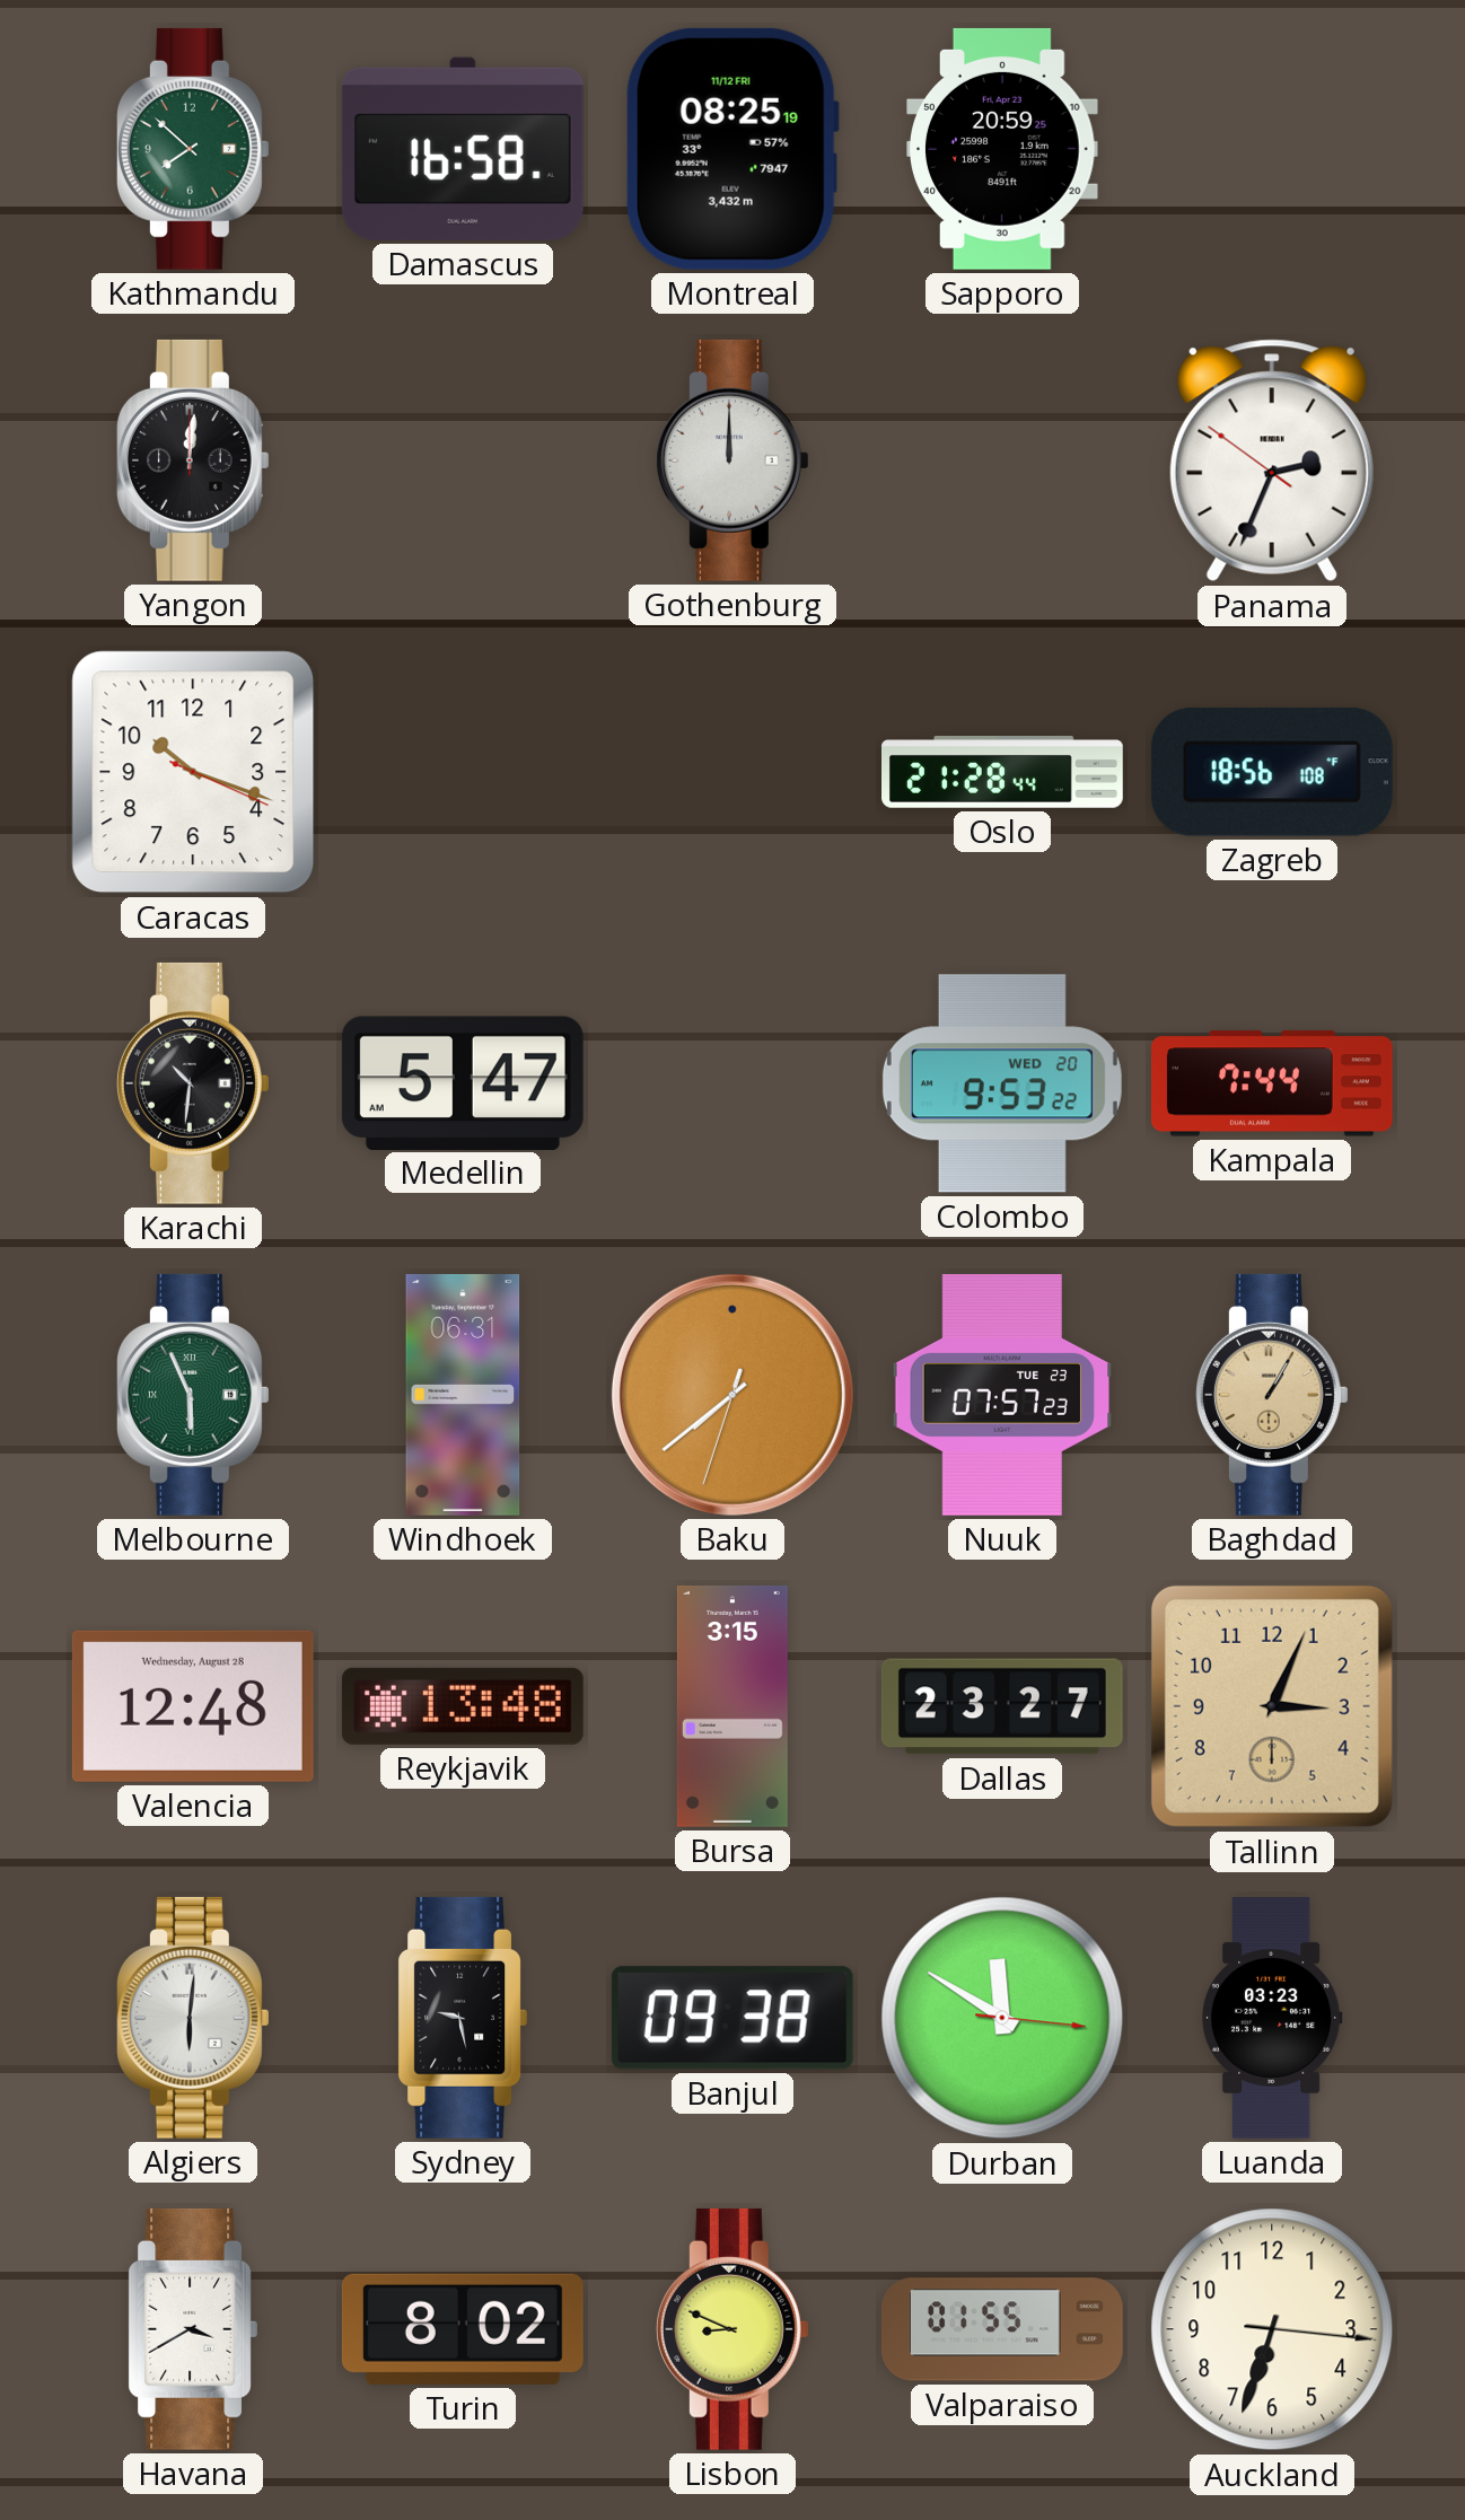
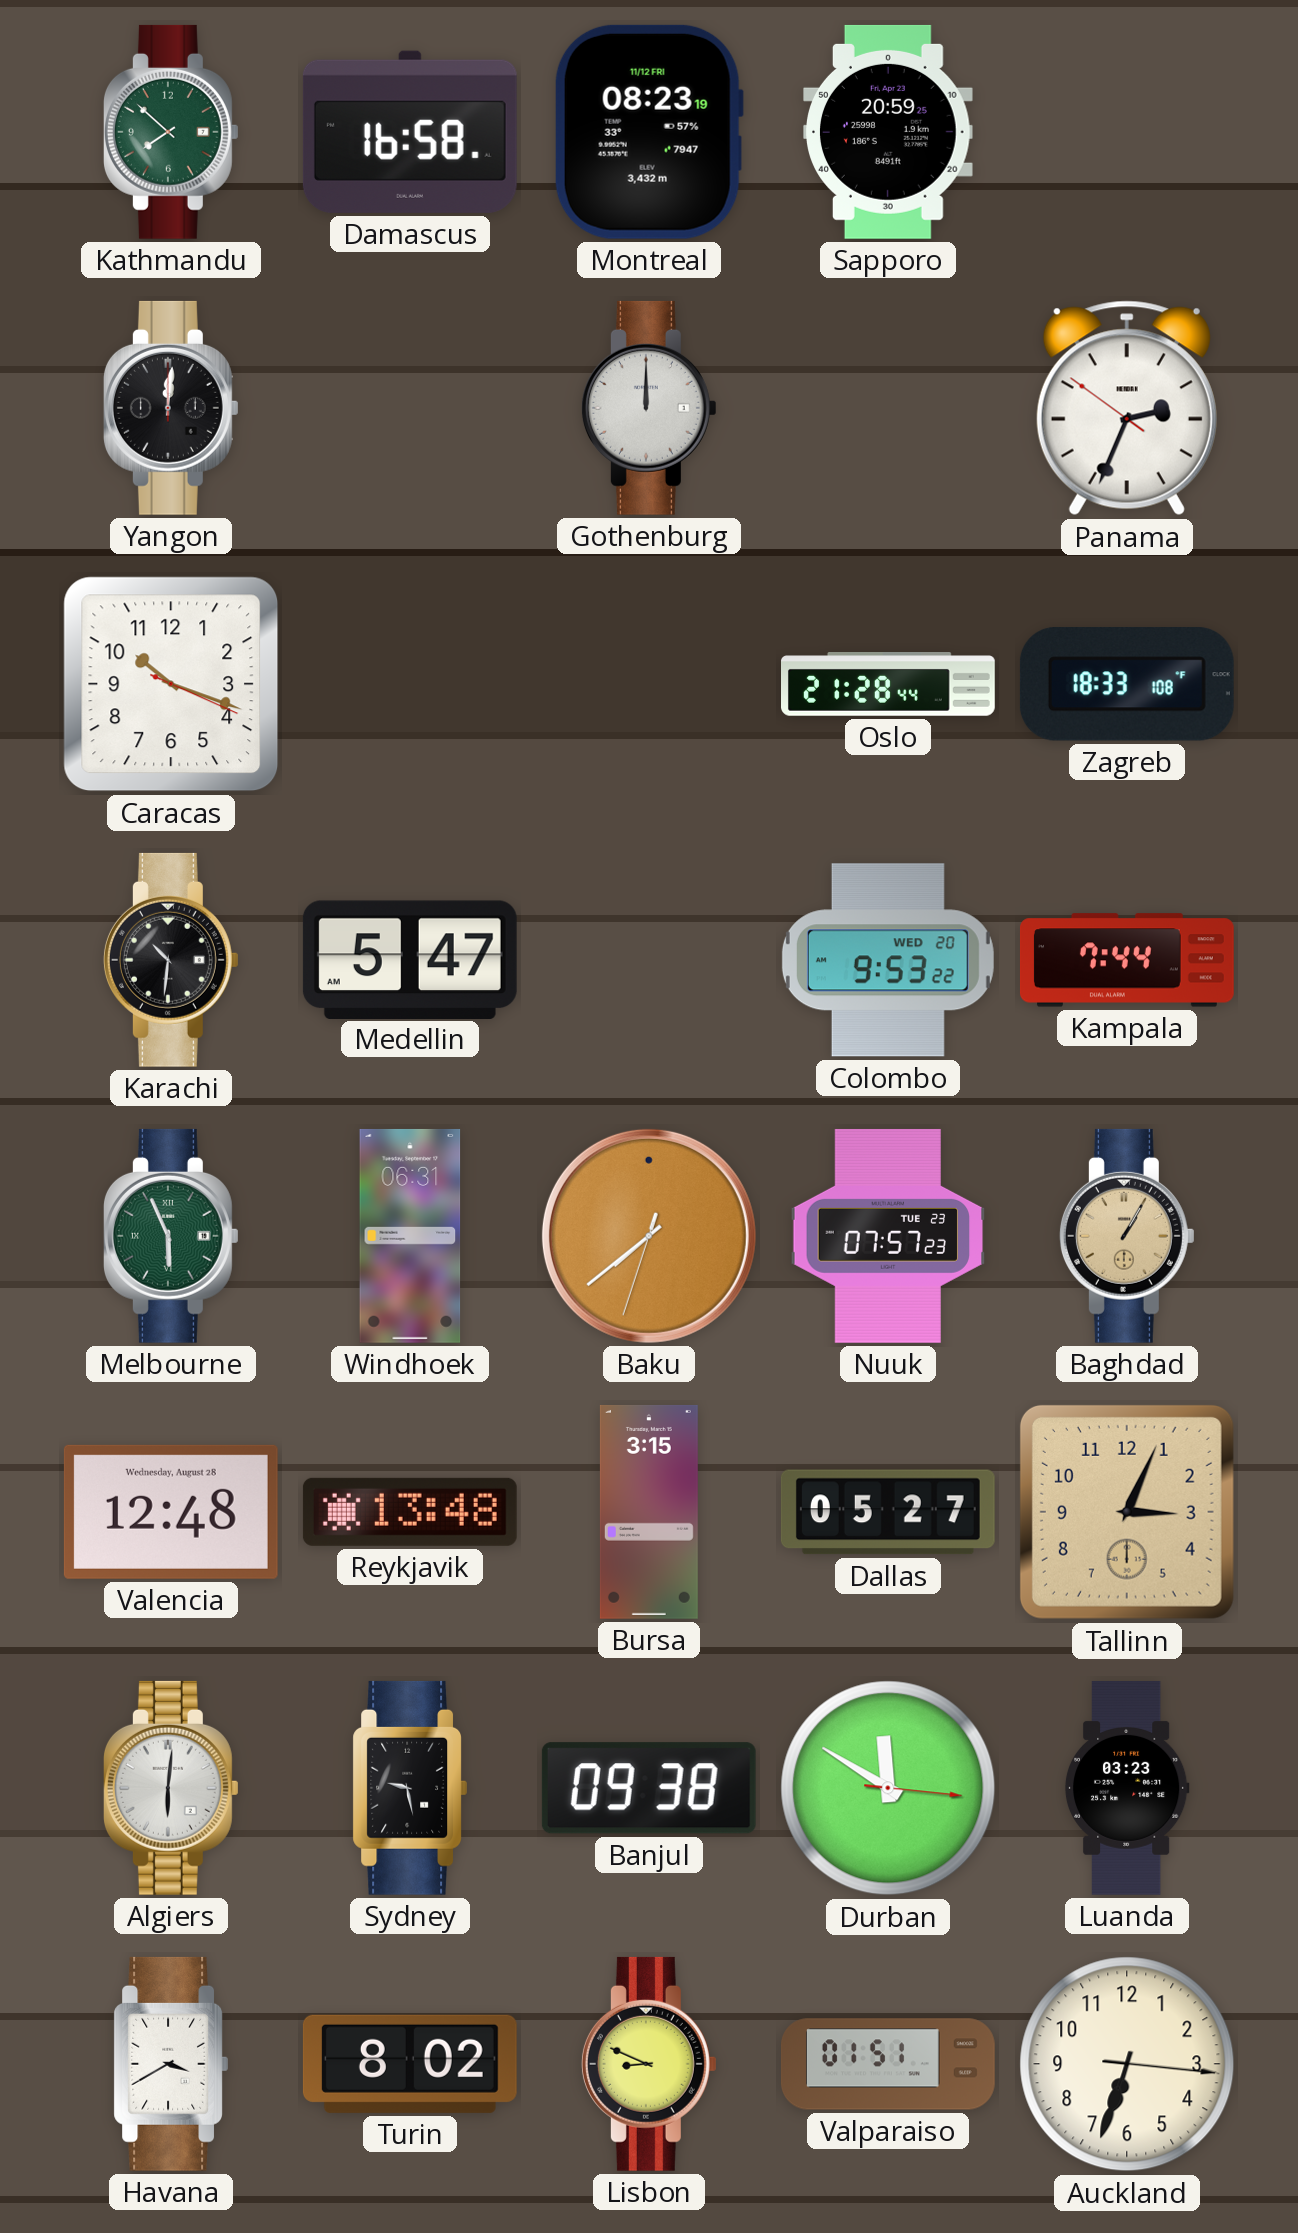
Montreal: 08:25 -> 08:23
Zagreb: 18:56 -> 18:33
Dallas: 23:27 -> 05:27
Valparaiso: 01:55 -> 01:51
